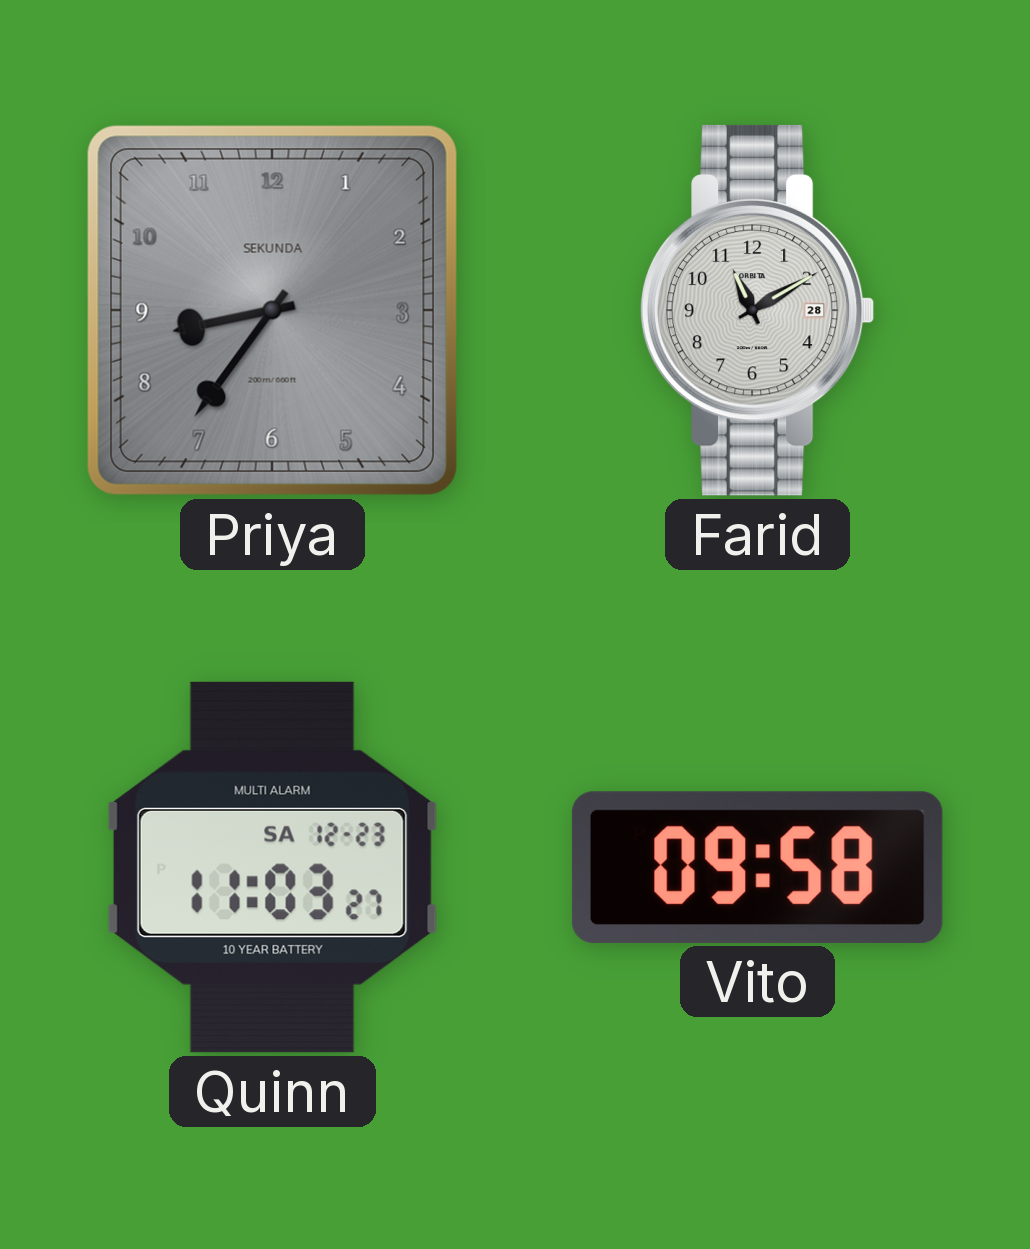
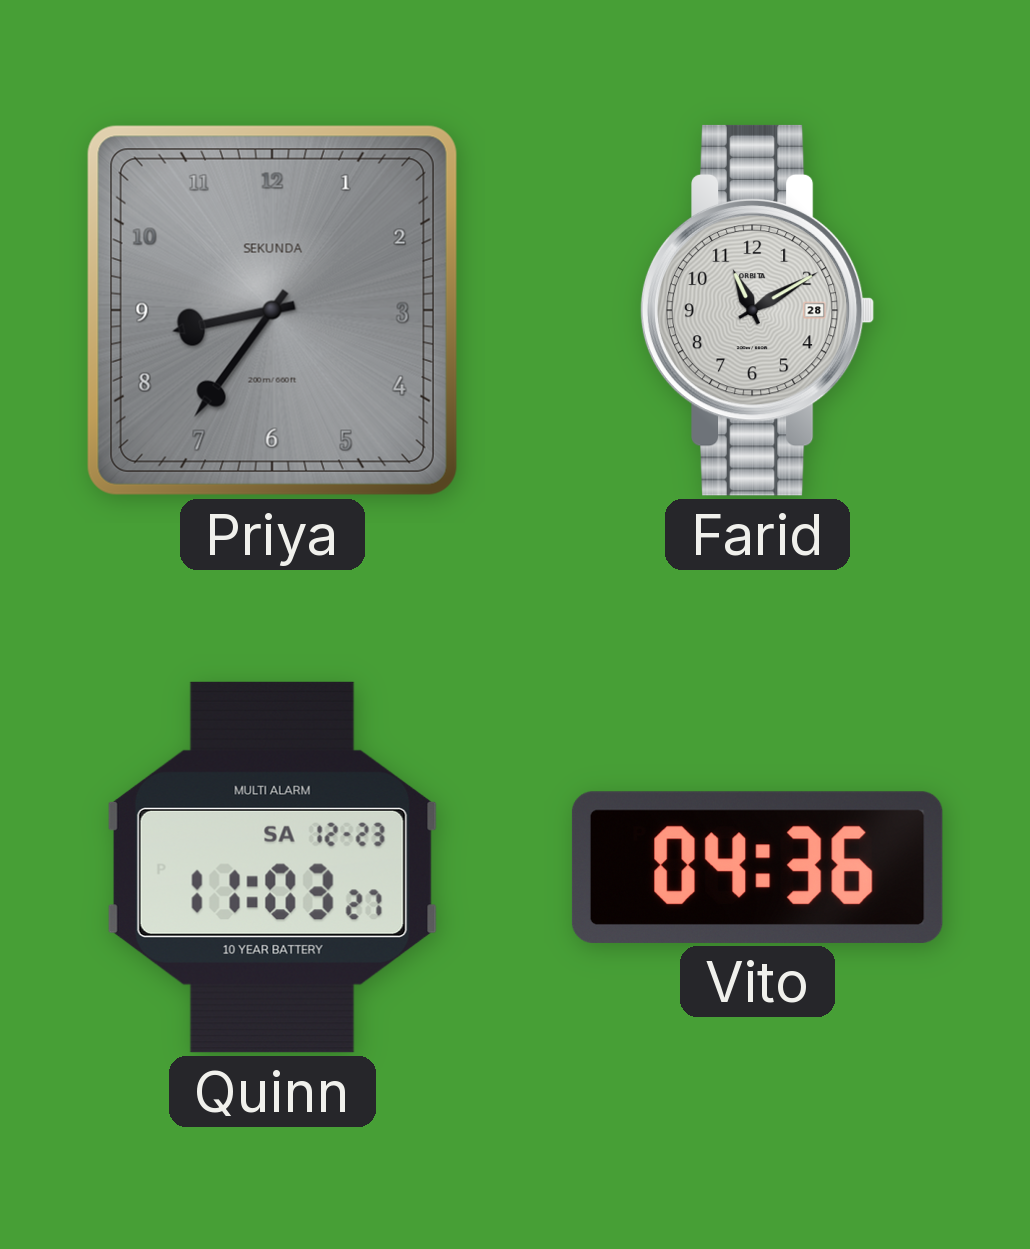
Vito: 09:58 -> 04:36
